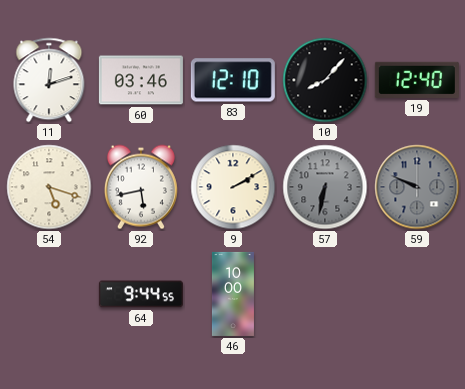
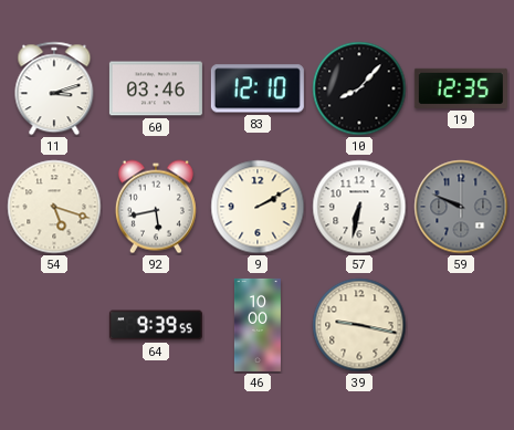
11: 12:12 -> 3:12
19: 12:40 -> 12:35
57 dial: grey -> white
64: 9:44 -> 9:39
39: none -> 9:17
